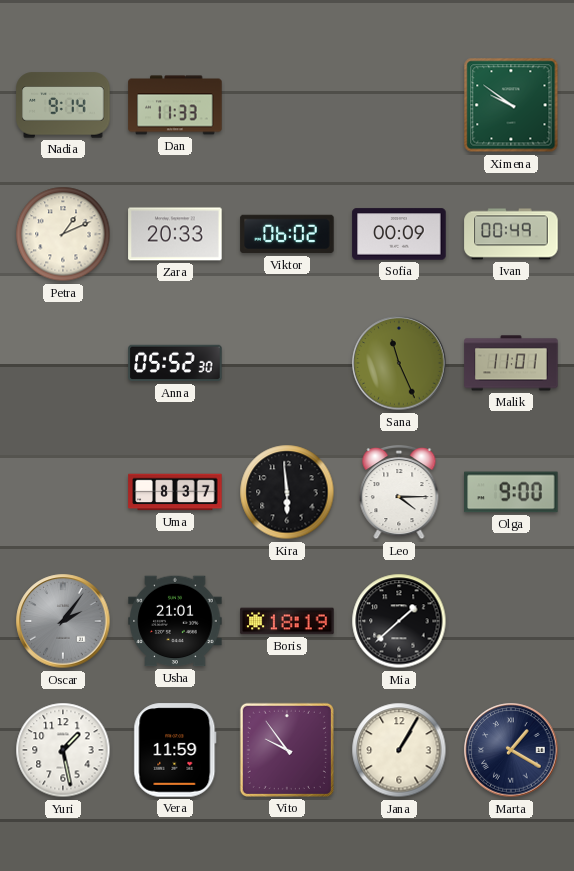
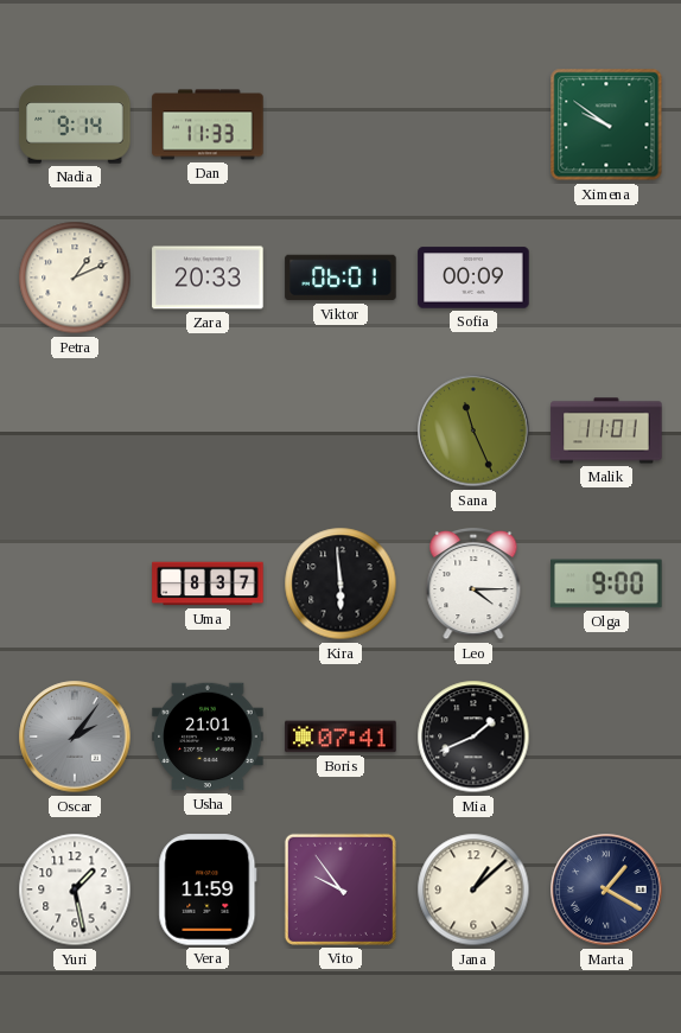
Viktor: 06:02 -> 06:01
Ivan: 00:49 -> none
Anna: 05:52 -> none
Boris: 18:19 -> 07:41
Mia: 1:38 -> 1:41
Jana: 1:05 -> 1:08
